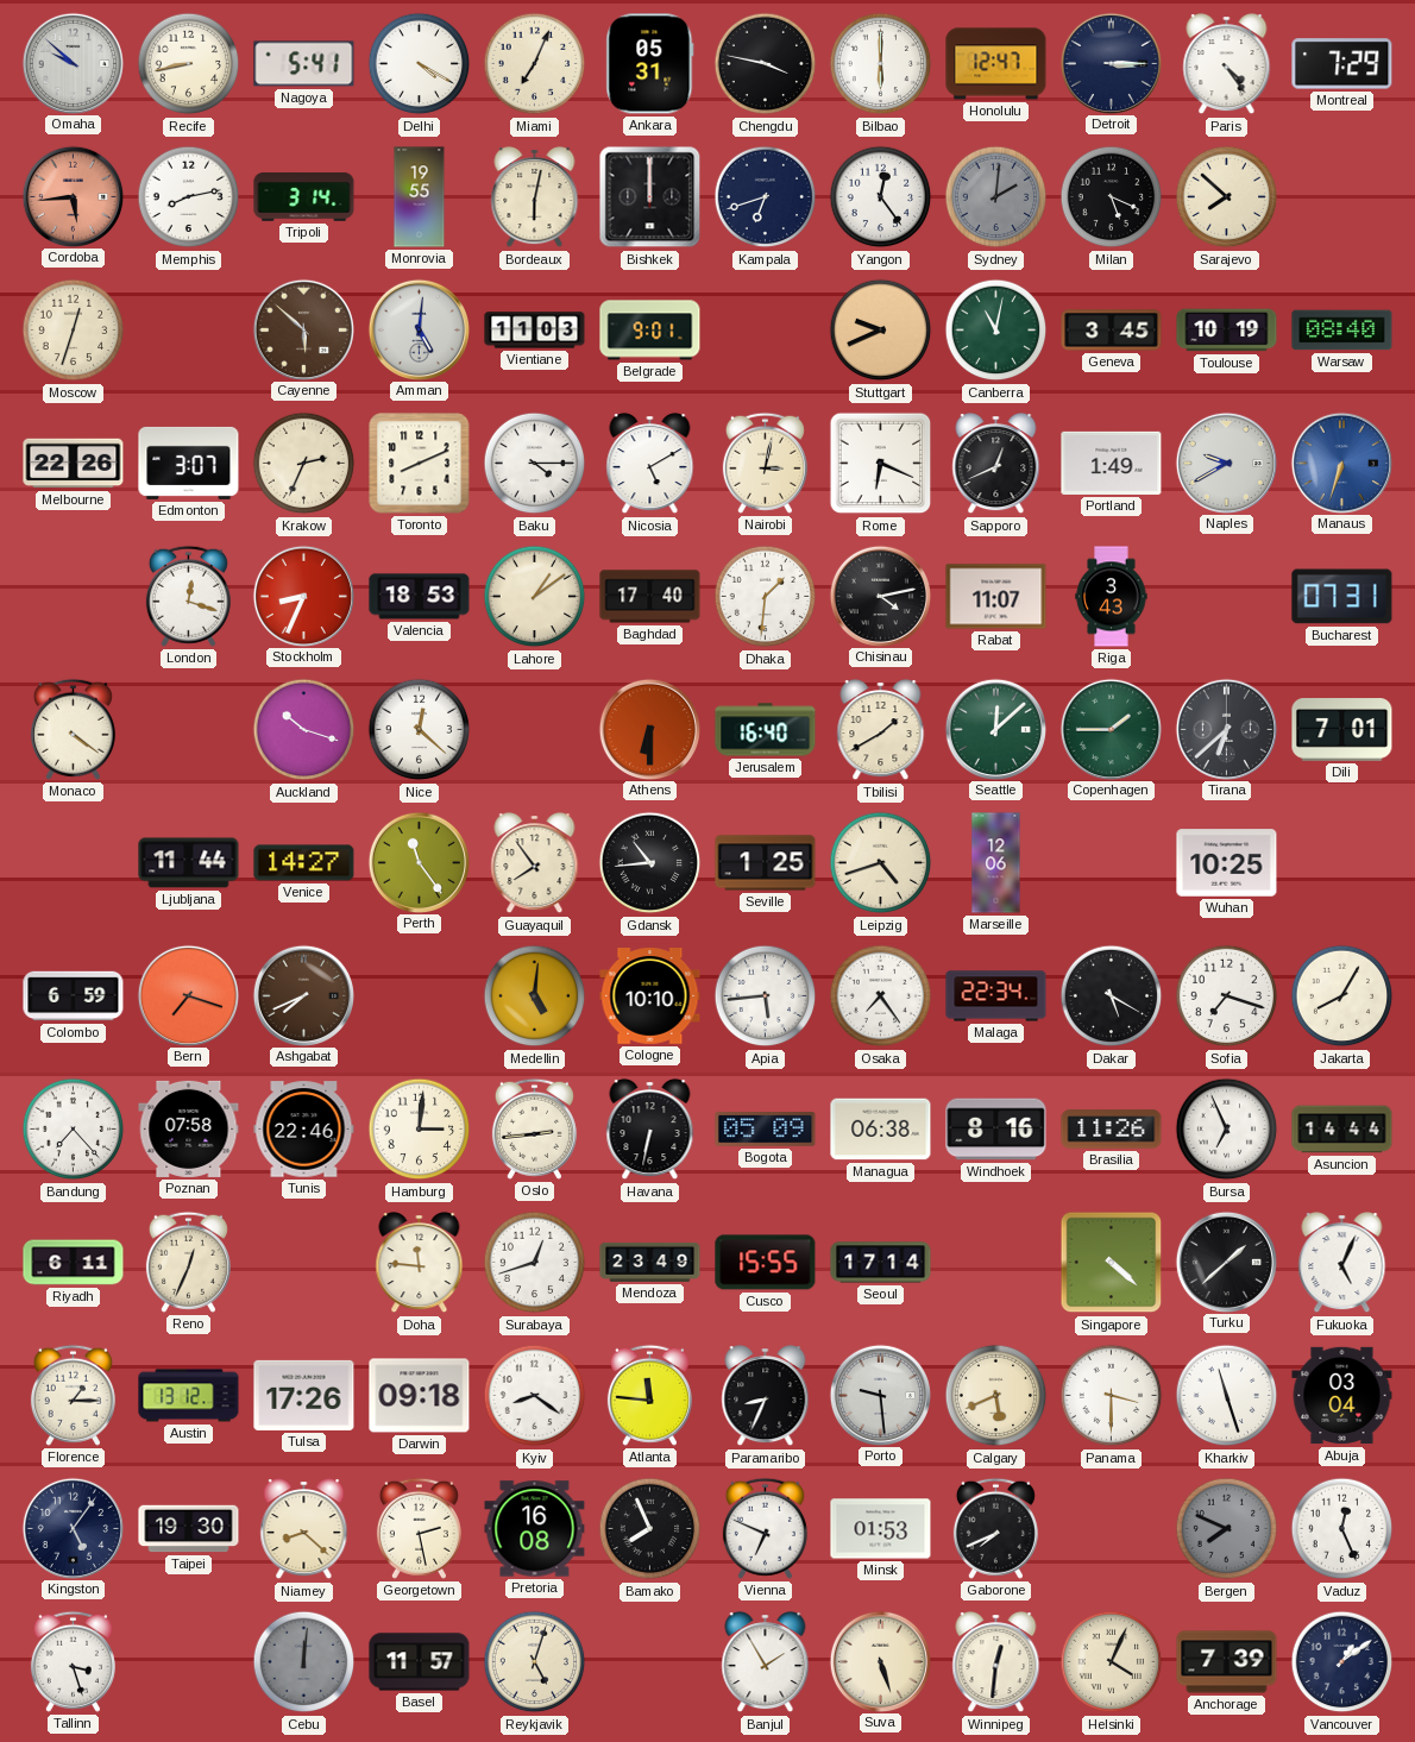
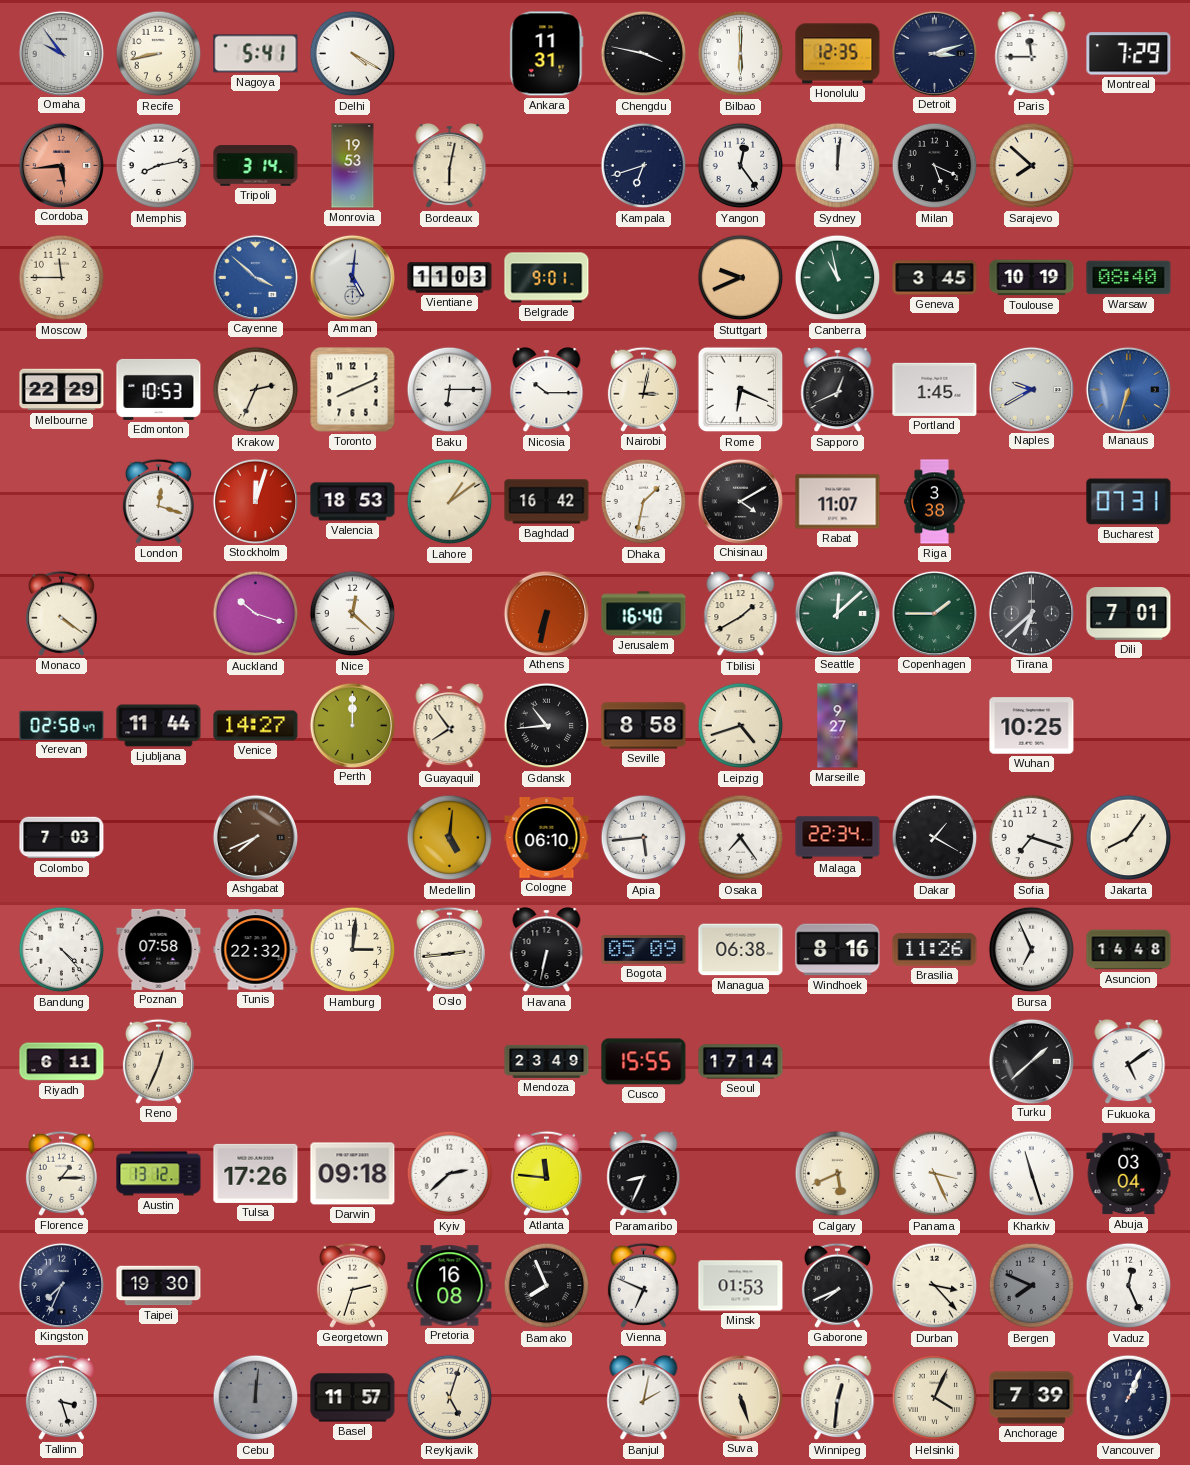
Omaha: 9:52 -> 9:54
Miami: 7:04 -> none
Ankara: 05:31 -> 11:31
Honolulu: 12:47 -> 12:35
Detroit: 3:15 -> 3:12
Paris: 4:24 -> 11:45
Monrovia: 19:55 -> 19:53
Bishkek: 12:00 -> none
Sydney: 2:01 -> 12:01
Sydney dial: grey -> white
Moscow: 12:33 -> 11:45
Cayenne: 5:52 -> 3:52
Cayenne dial: brown -> blue
Canberra: 11:02 -> 10:58
Melbourne: 22:26 -> 22:29
Edmonton: 3:07 -> 10:53
Baku: 4:15 -> 6:15
Nicosia: 5:10 -> 10:15
Portland: 1:49 -> 1:45
Stockholm: 8:34 -> 12:03
Baghdad: 17:40 -> 16:42
Dhaka: 1:31 -> 1:32
Chisinau: 4:13 -> 4:10
Riga: 3:43 -> 3:38
Athens: 6:30 -> 6:32
Yerevan: none -> 02:58
Perth: 11:24 -> 12:00
Seville: 1:25 -> 8:58
Marseille: 12:06 -> 9:27
Colombo: 6:59 -> 7:03
Bern: 7:18 -> none
Cologne: 10:10 -> 06:10
Dakar: 5:20 -> 1:20
Jakarta: 8:05 -> 8:06
Bandung: 7:23 -> 4:23
Tunis: 22:46 -> 22:32
Asuncion: 14:44 -> 14:48
Doha: 11:46 -> none
Surabaya: 12:42 -> none
Singapore: 4:22 -> none
Fukuoka: 5:04 -> 5:09
Kyiv: 8:21 -> 2:38
Porto: 9:29 -> none
Panama: 3:30 -> 3:26
Kingston: 5:06 -> 7:34
Niamey: 8:22 -> none
Georgetown: 2:28 -> 2:33
Durban: none -> 3:23
Banjul: 1:55 -> 2:02
Vancouver: 1:09 -> 1:04
